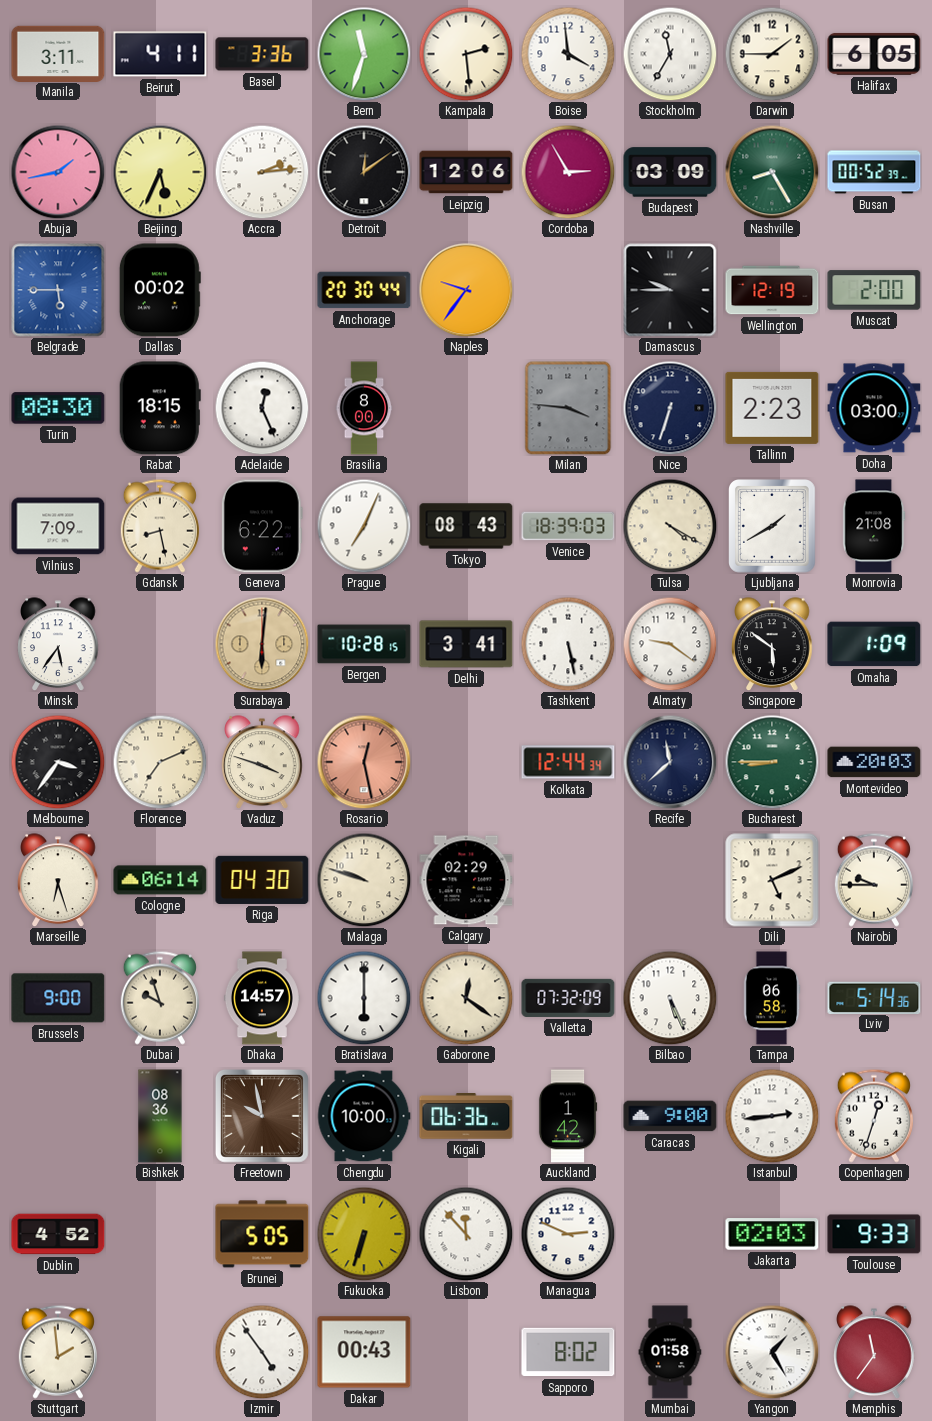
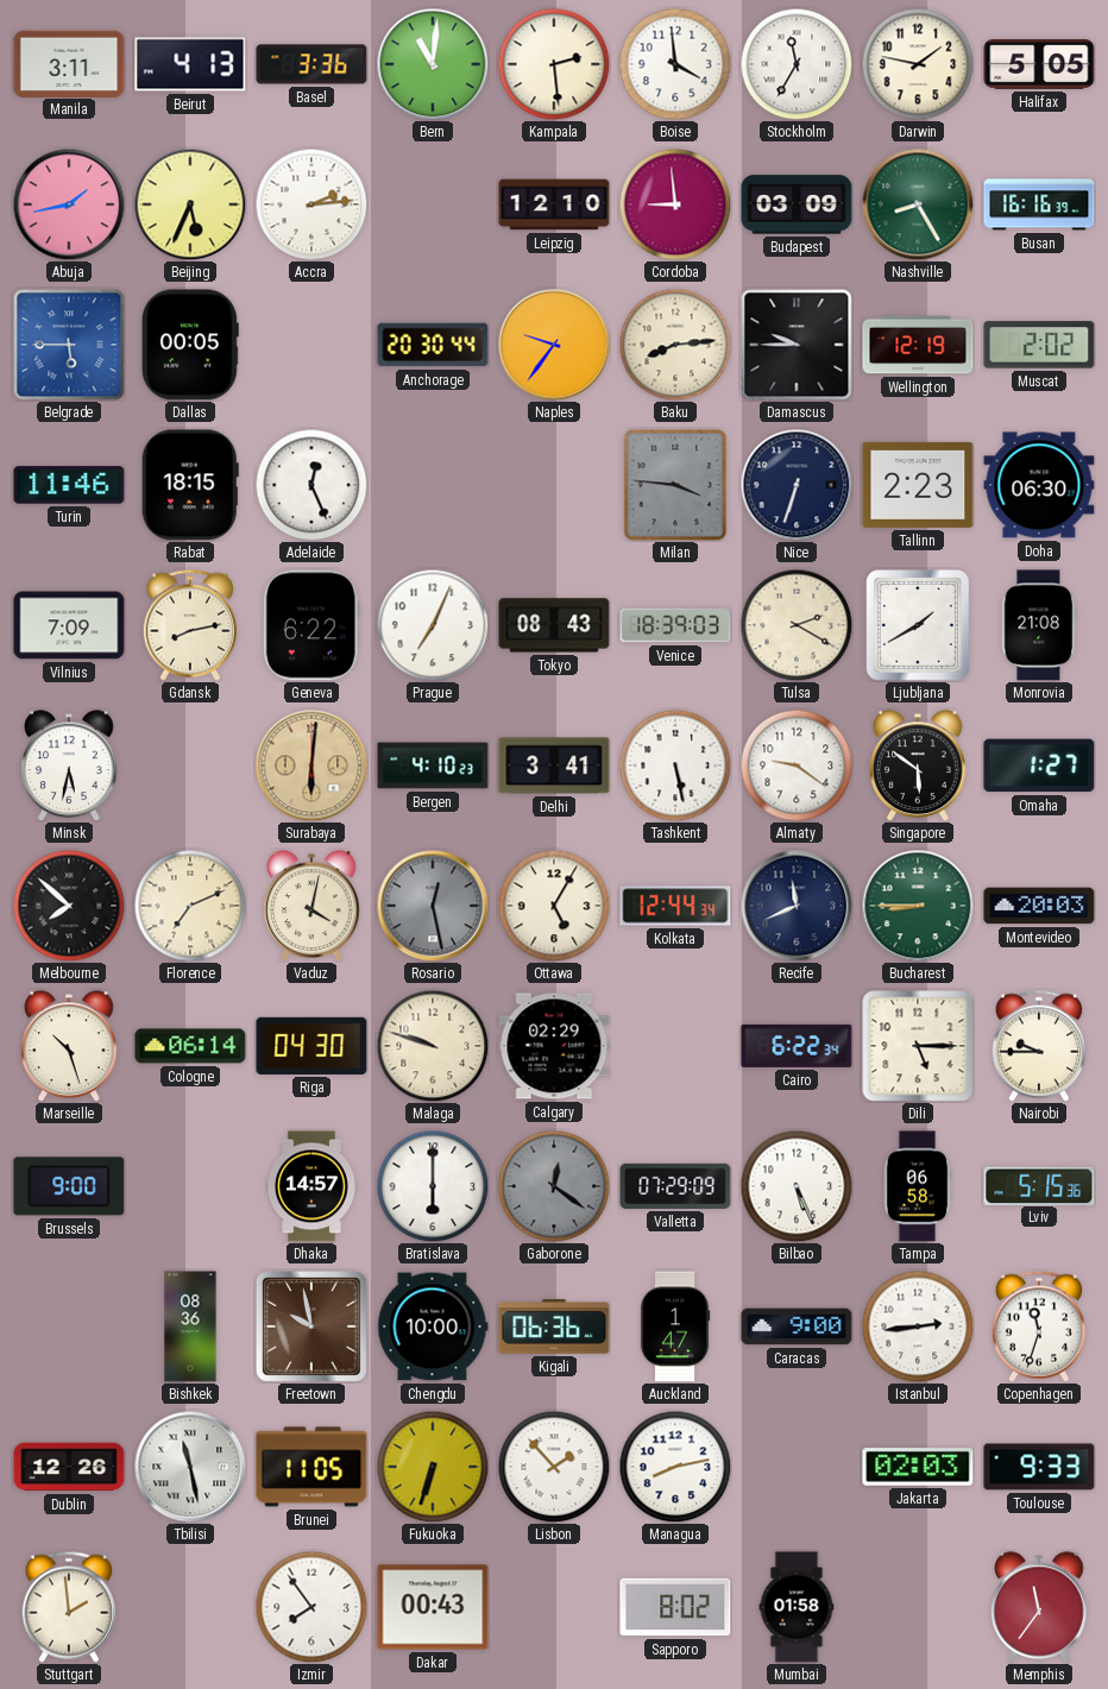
Beirut: 4:11 -> 4:13
Bern: 11:33 -> 11:01
Darwin: 1:45 -> 1:47
Halifax: 6:05 -> 5:05
Detroit: 12:09 -> none
Leipzig: 12:06 -> 12:10
Cordoba: 2:55 -> 8:59
Busan: 00:52 -> 16:16
Dallas: 00:02 -> 00:05
Baku: none -> 8:14
Muscat: 2:00 -> 2:02
Turin: 08:30 -> 11:46
Brasilia: 8:00 -> none
Doha: 03:00 -> 06:30
Gdansk: 8:28 -> 8:13
Tulsa: 4:20 -> 2:20
Minsk: 5:36 -> 5:32
Bergen: 10:28 -> 4:10
Omaha: 1:09 -> 1:27
Melbourne: 3:36 -> 7:52
Vaduz: 3:48 -> 4:02
Rosario dial: salmon -> grey
Ottawa: none -> 5:05
Recife: 11:38 -> 11:41
Marseille: 6:27 -> 10:27
Cairo: none -> 6:22
Dili: 5:11 -> 5:15
Dubai: 9:57 -> none
Gaborone dial: cream -> grey
Valletta: 07:32 -> 07:29
Lviv: 5:14 -> 5:15
Auckland: 1:42 -> 1:47
Copenhagen: 12:33 -> 11:33
Dublin: 4:52 -> 12:26
Tbilisi: none -> 11:28
Brunei: 5:05 -> 11:05
Lisbon: 11:53 -> 1:53
Managua: 2:49 -> 8:13
Izmir: 4:54 -> 7:54
Yangon: 1:25 -> none
